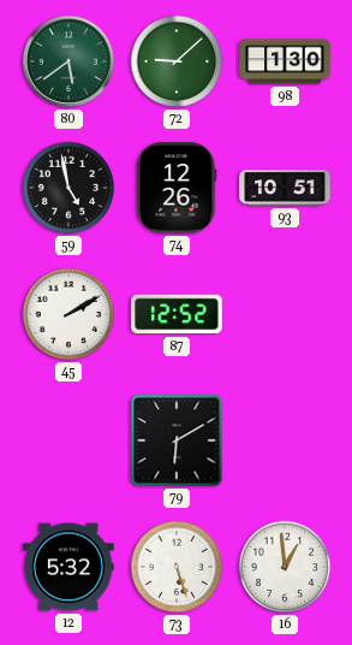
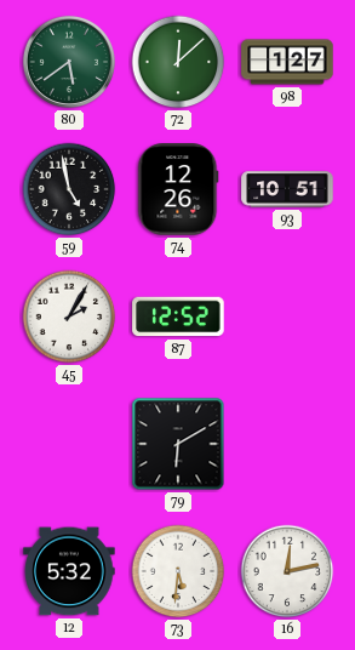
72: 9:08 -> 12:08
98: 1:30 -> 1:27
45: 2:10 -> 2:05
73: 5:27 -> 5:31
16: 12:59 -> 12:13
